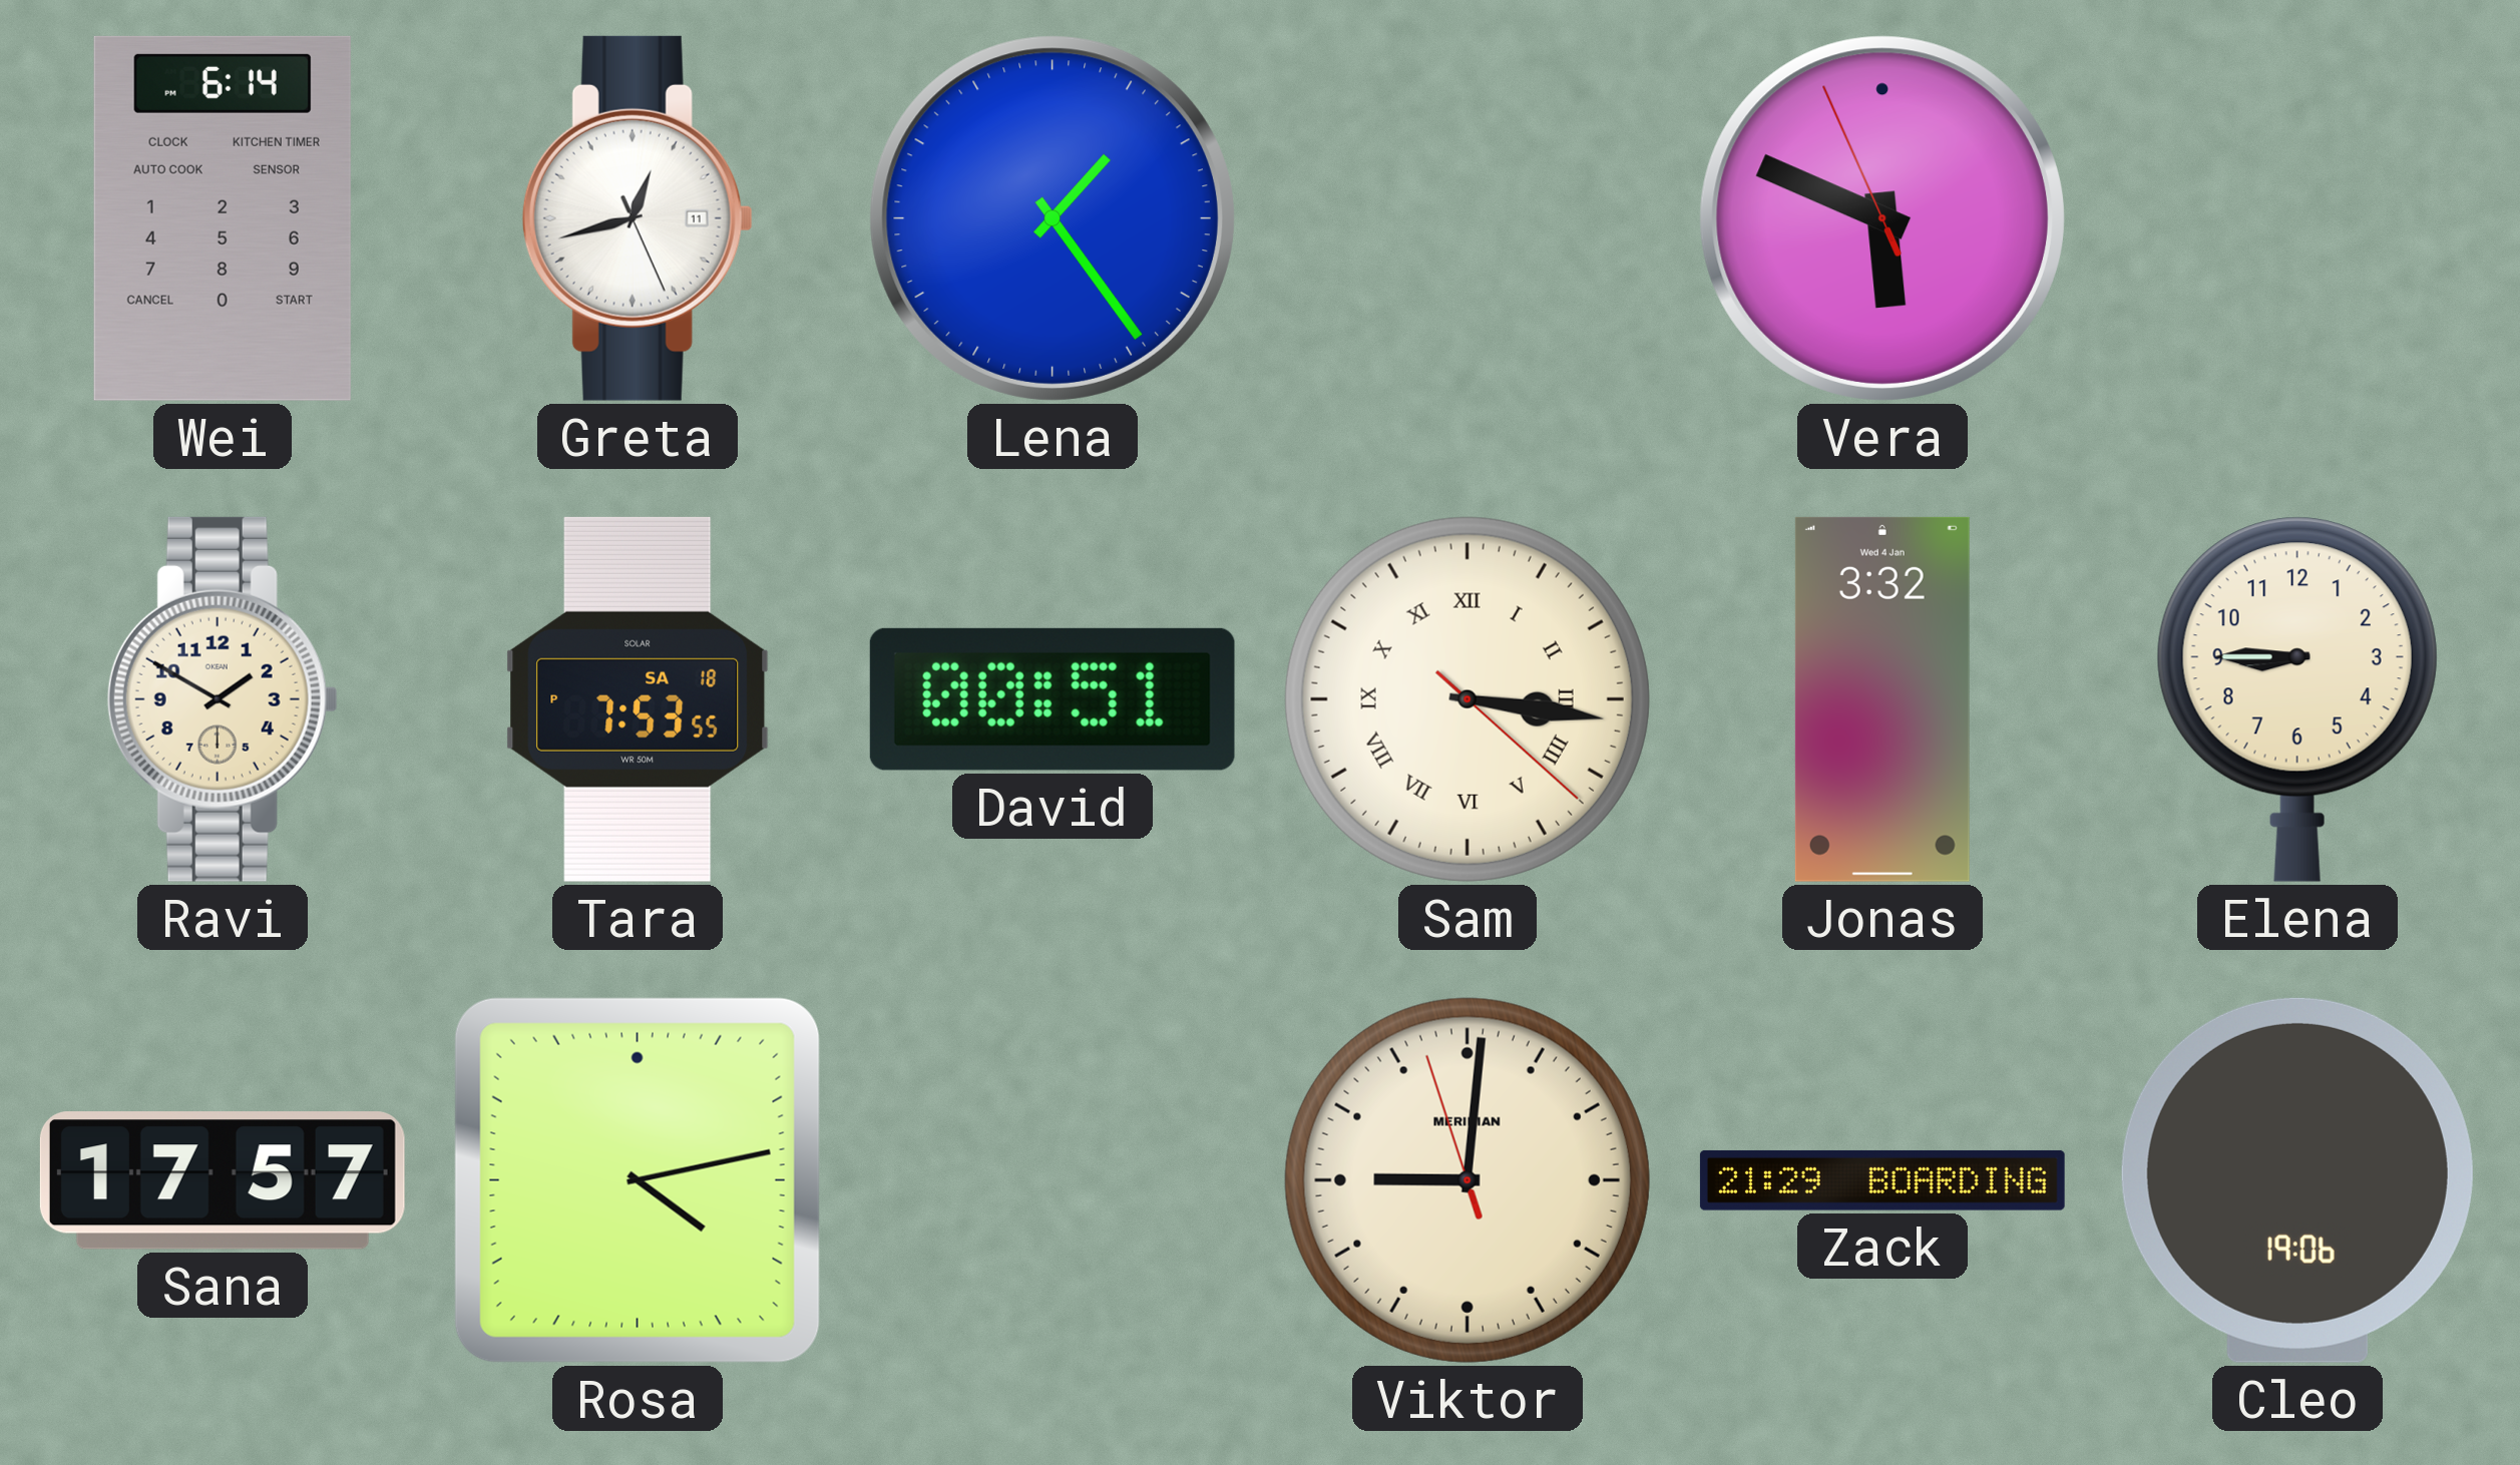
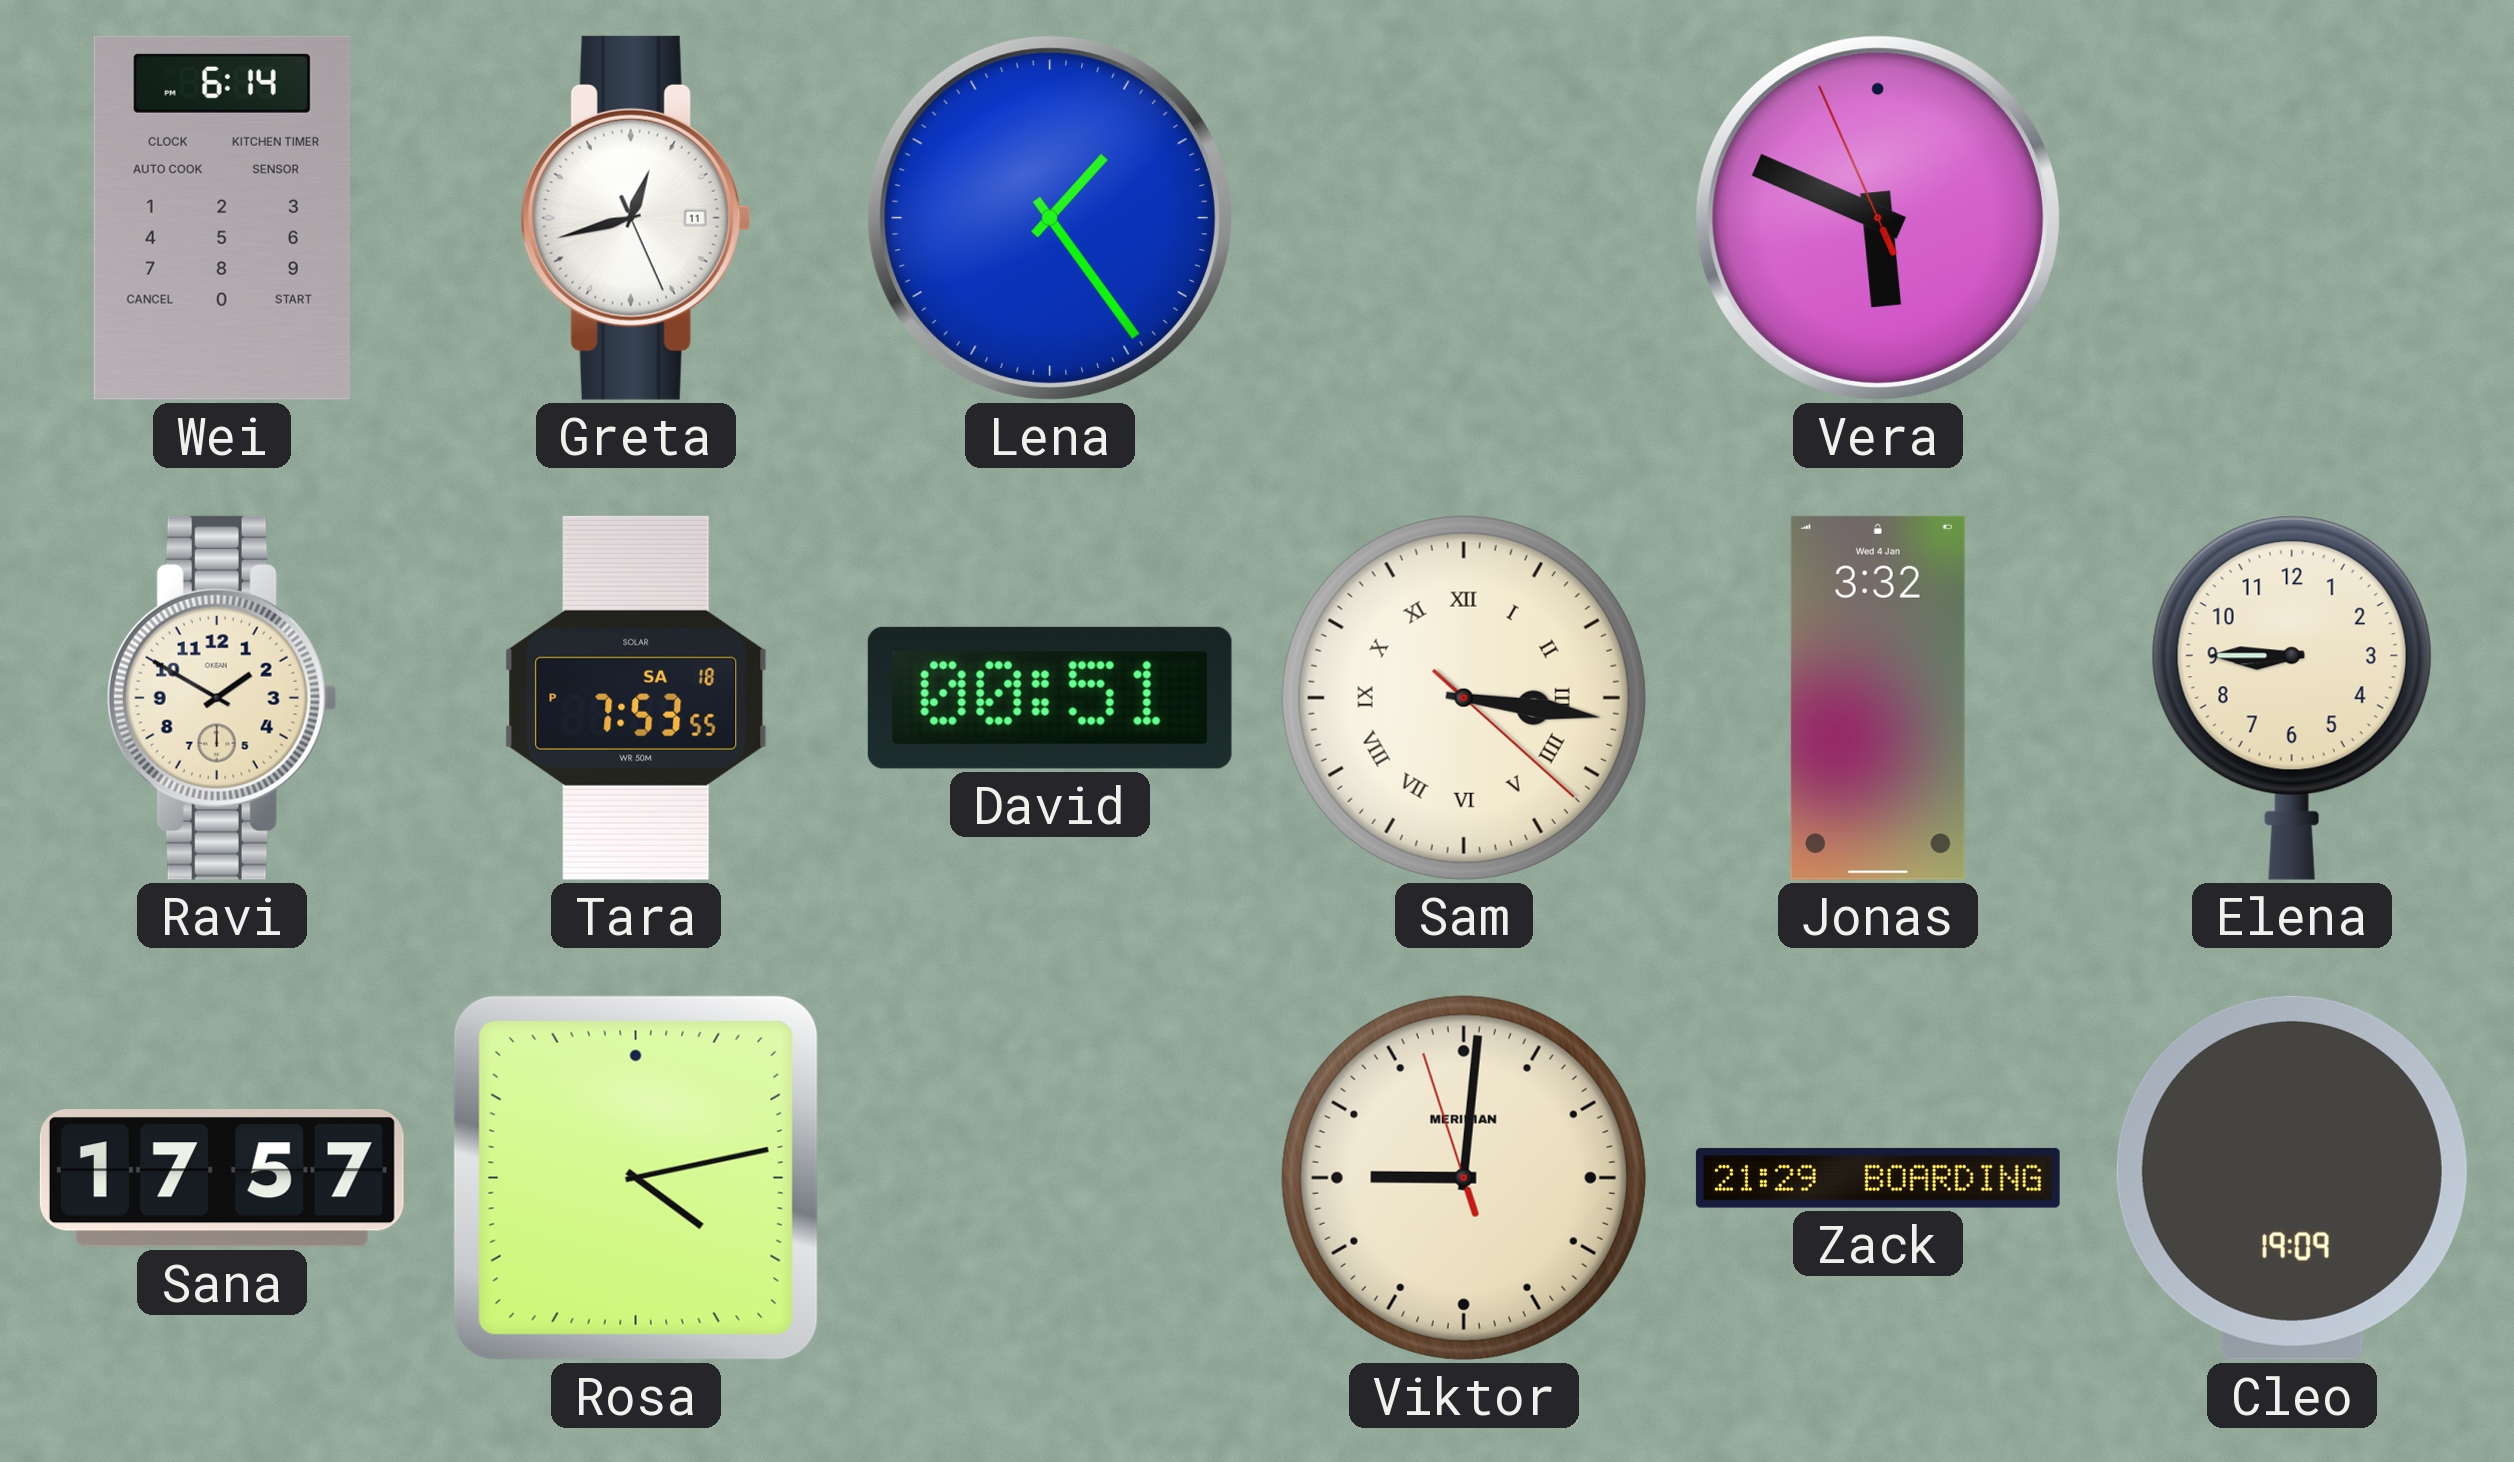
Cleo: 19:06 -> 19:09
